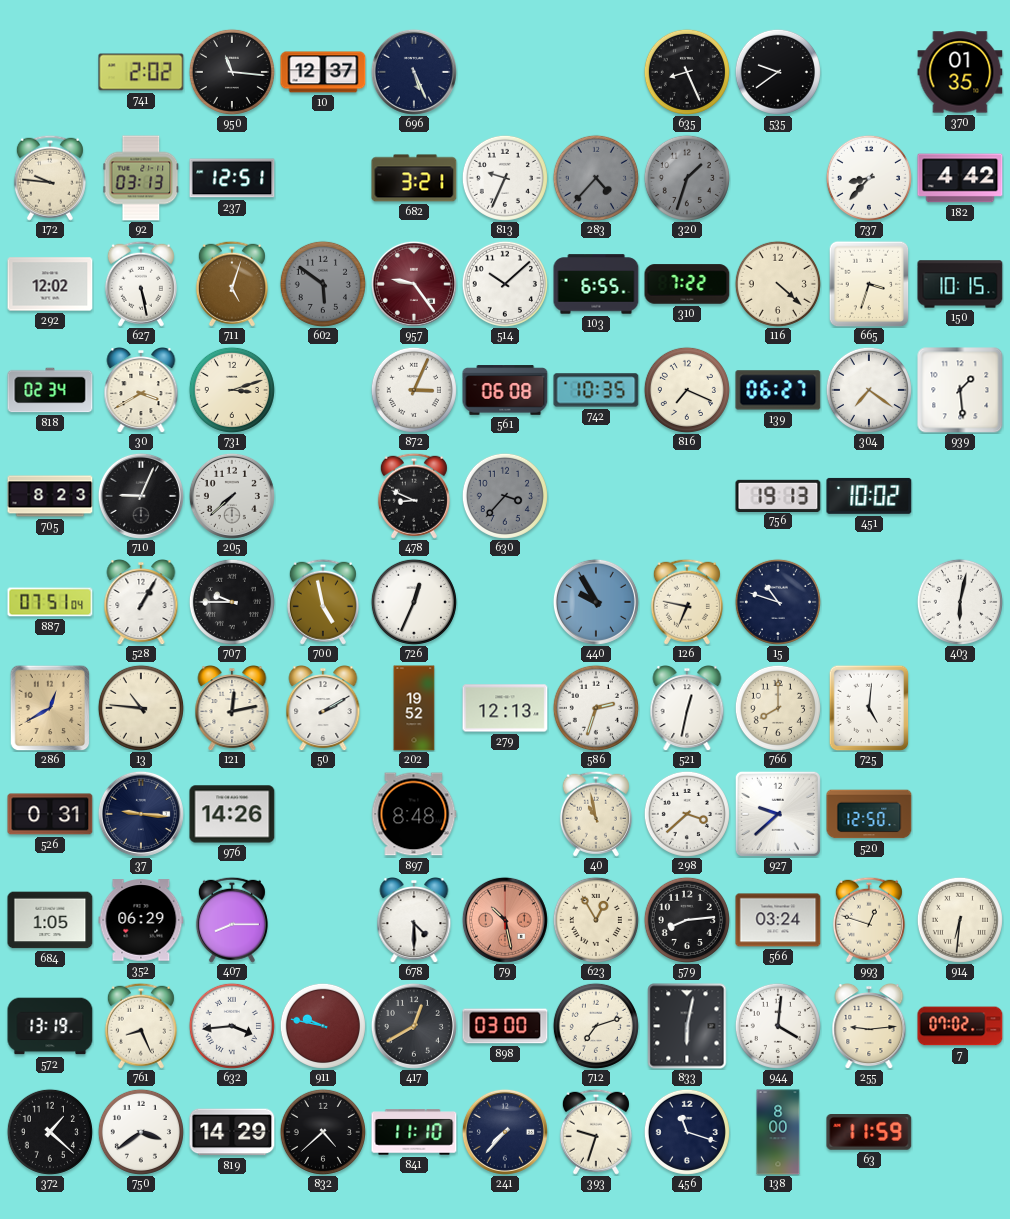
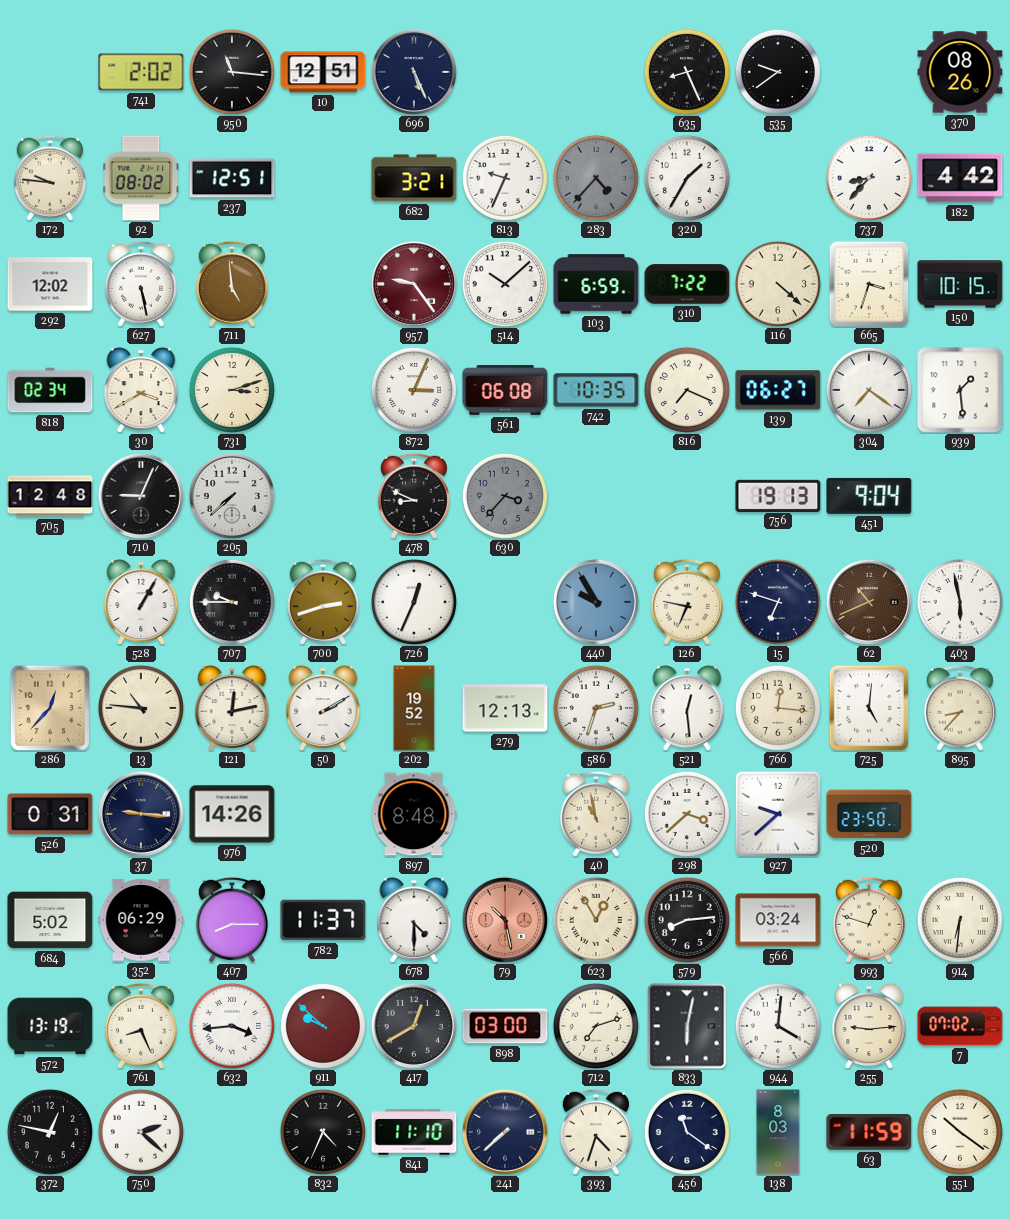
10: 12:37 -> 12:51
370: 01:35 -> 08:26
92: 03:13 -> 08:02
320: 1:33 -> 1:35
320 dial: grey -> white
711: 5:03 -> 4:59
602: 5:51 -> none
103: 6:55 -> 6:59
705: 8:23 -> 12:48
451: 10:02 -> 9:04
887: 07:51 -> none
700: 4:58 -> 2:42
15: 10:48 -> 6:48
62: none -> 10:41
403: 6:02 -> 5:58
286: 12:40 -> 12:37
521: 12:32 -> 12:29
766: 8:00 -> 12:16
895: none -> 8:37
520: 12:50 -> 23:50
684: 1:05 -> 5:02
782: none -> 11:37
911: 9:47 -> 9:52
372: 1:22 -> 12:47
750: 3:39 -> 2:22
819: 14:29 -> none
832: 4:38 -> 4:34
241: 7:37 -> 7:38
393: 9:33 -> 4:33
456: 11:18 -> 11:21
138: 8:00 -> 8:03
551: none -> 10:21
